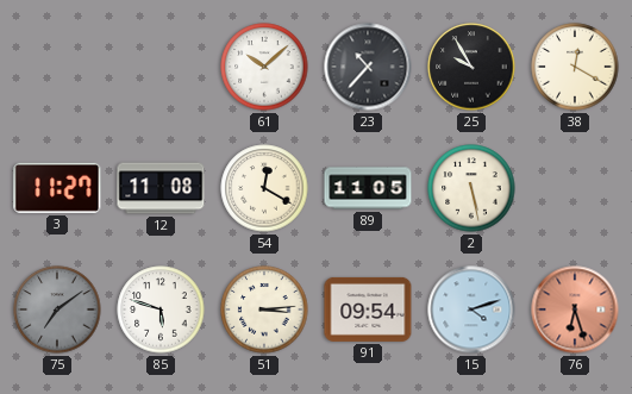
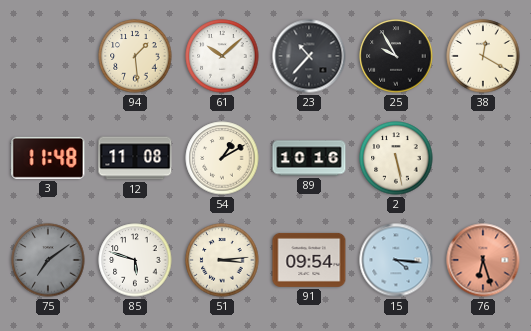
94: none -> 1:29
3: 11:27 -> 11:48
54: 12:20 -> 1:10
89: 11:05 -> 10:16
15: 4:12 -> 4:16
